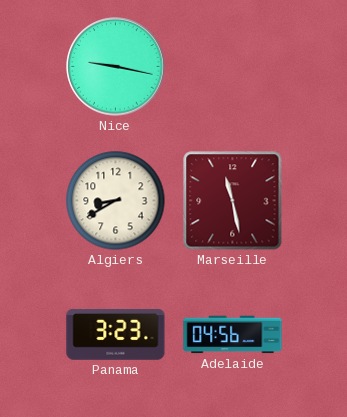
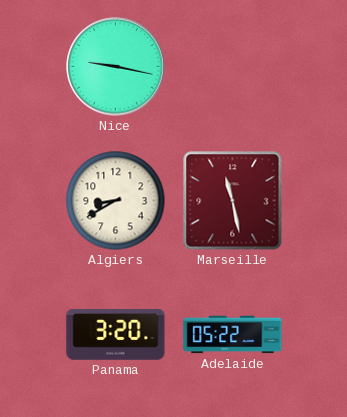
Panama: 3:23 -> 3:20
Adelaide: 04:56 -> 05:22
